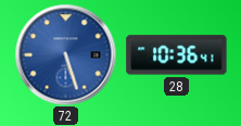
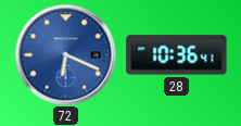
72: 5:27 -> 6:19
